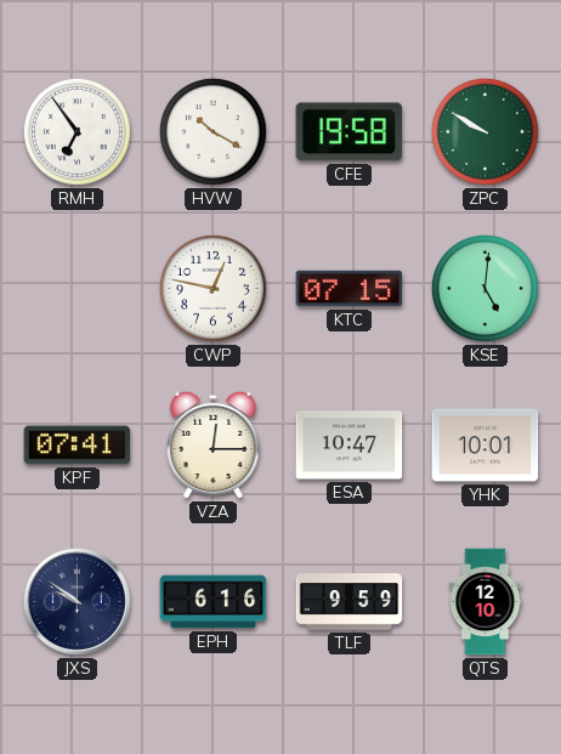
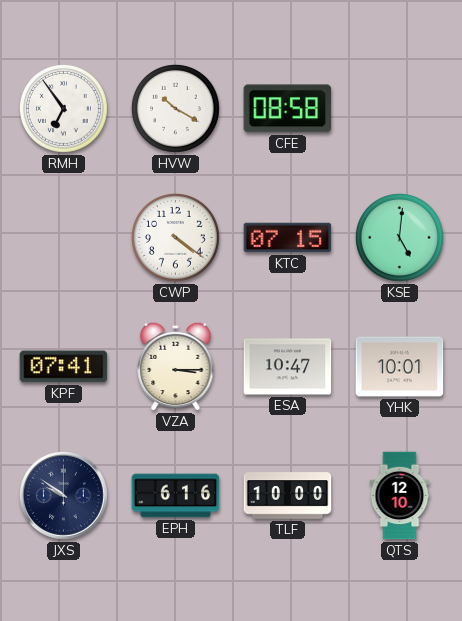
CFE: 19:58 -> 08:58
ZPC: 9:50 -> none
CWP: 12:47 -> 4:21
VZA: 12:15 -> 3:15
TLF: 9:59 -> 10:00
